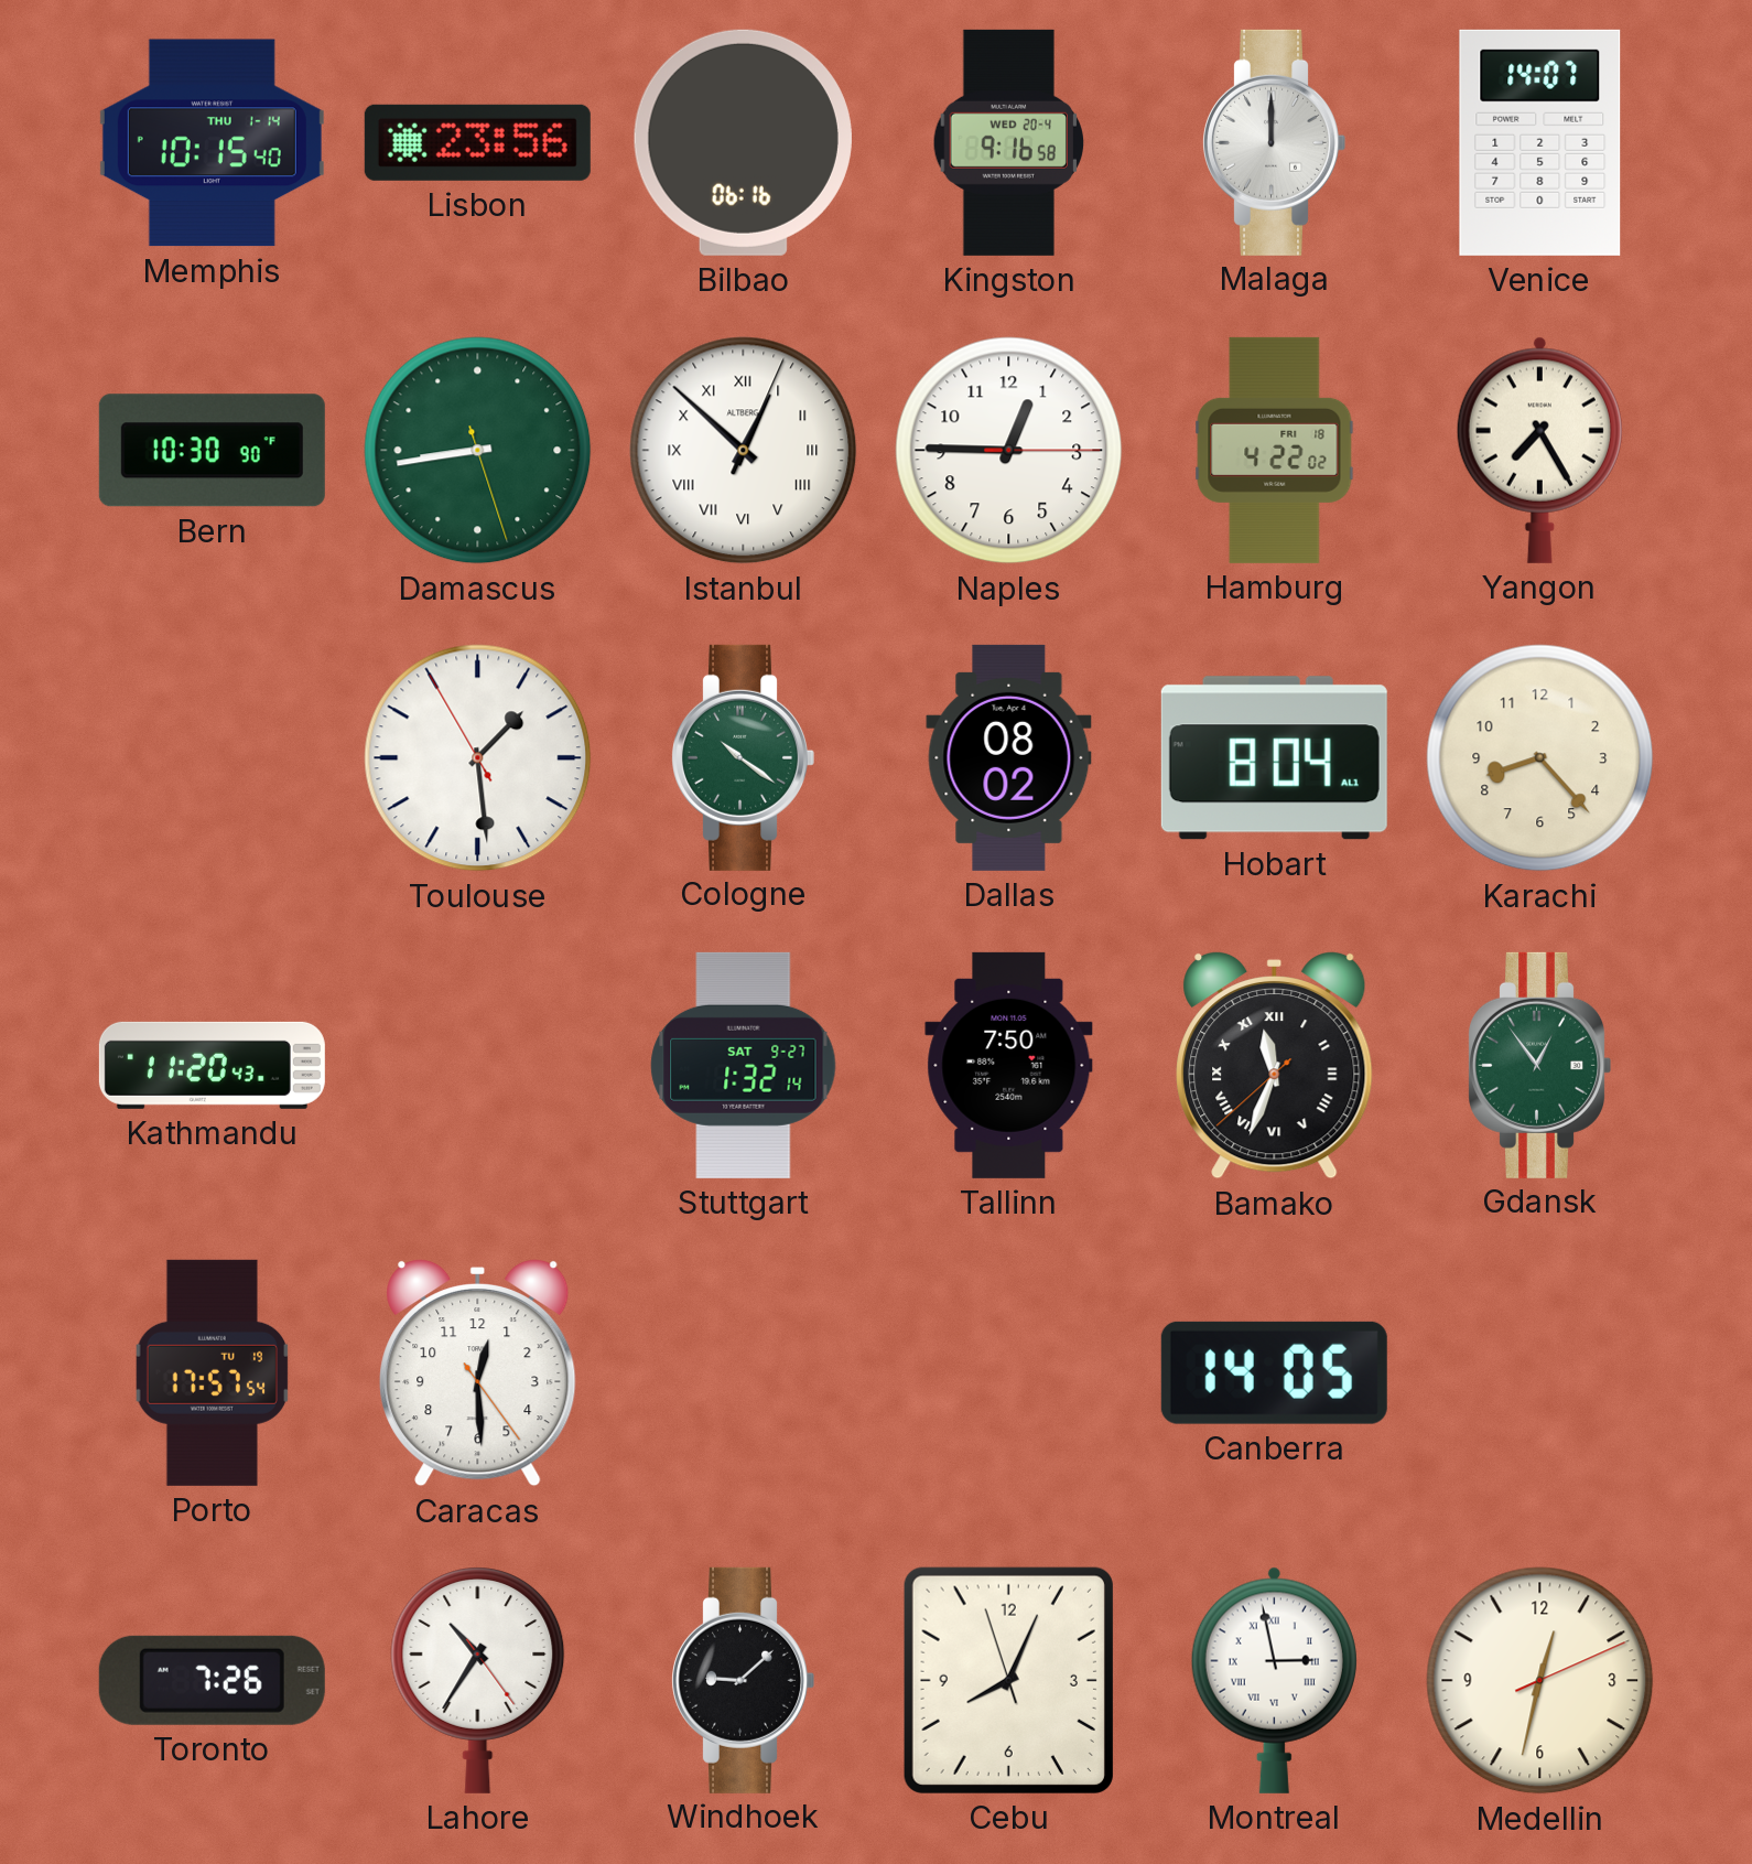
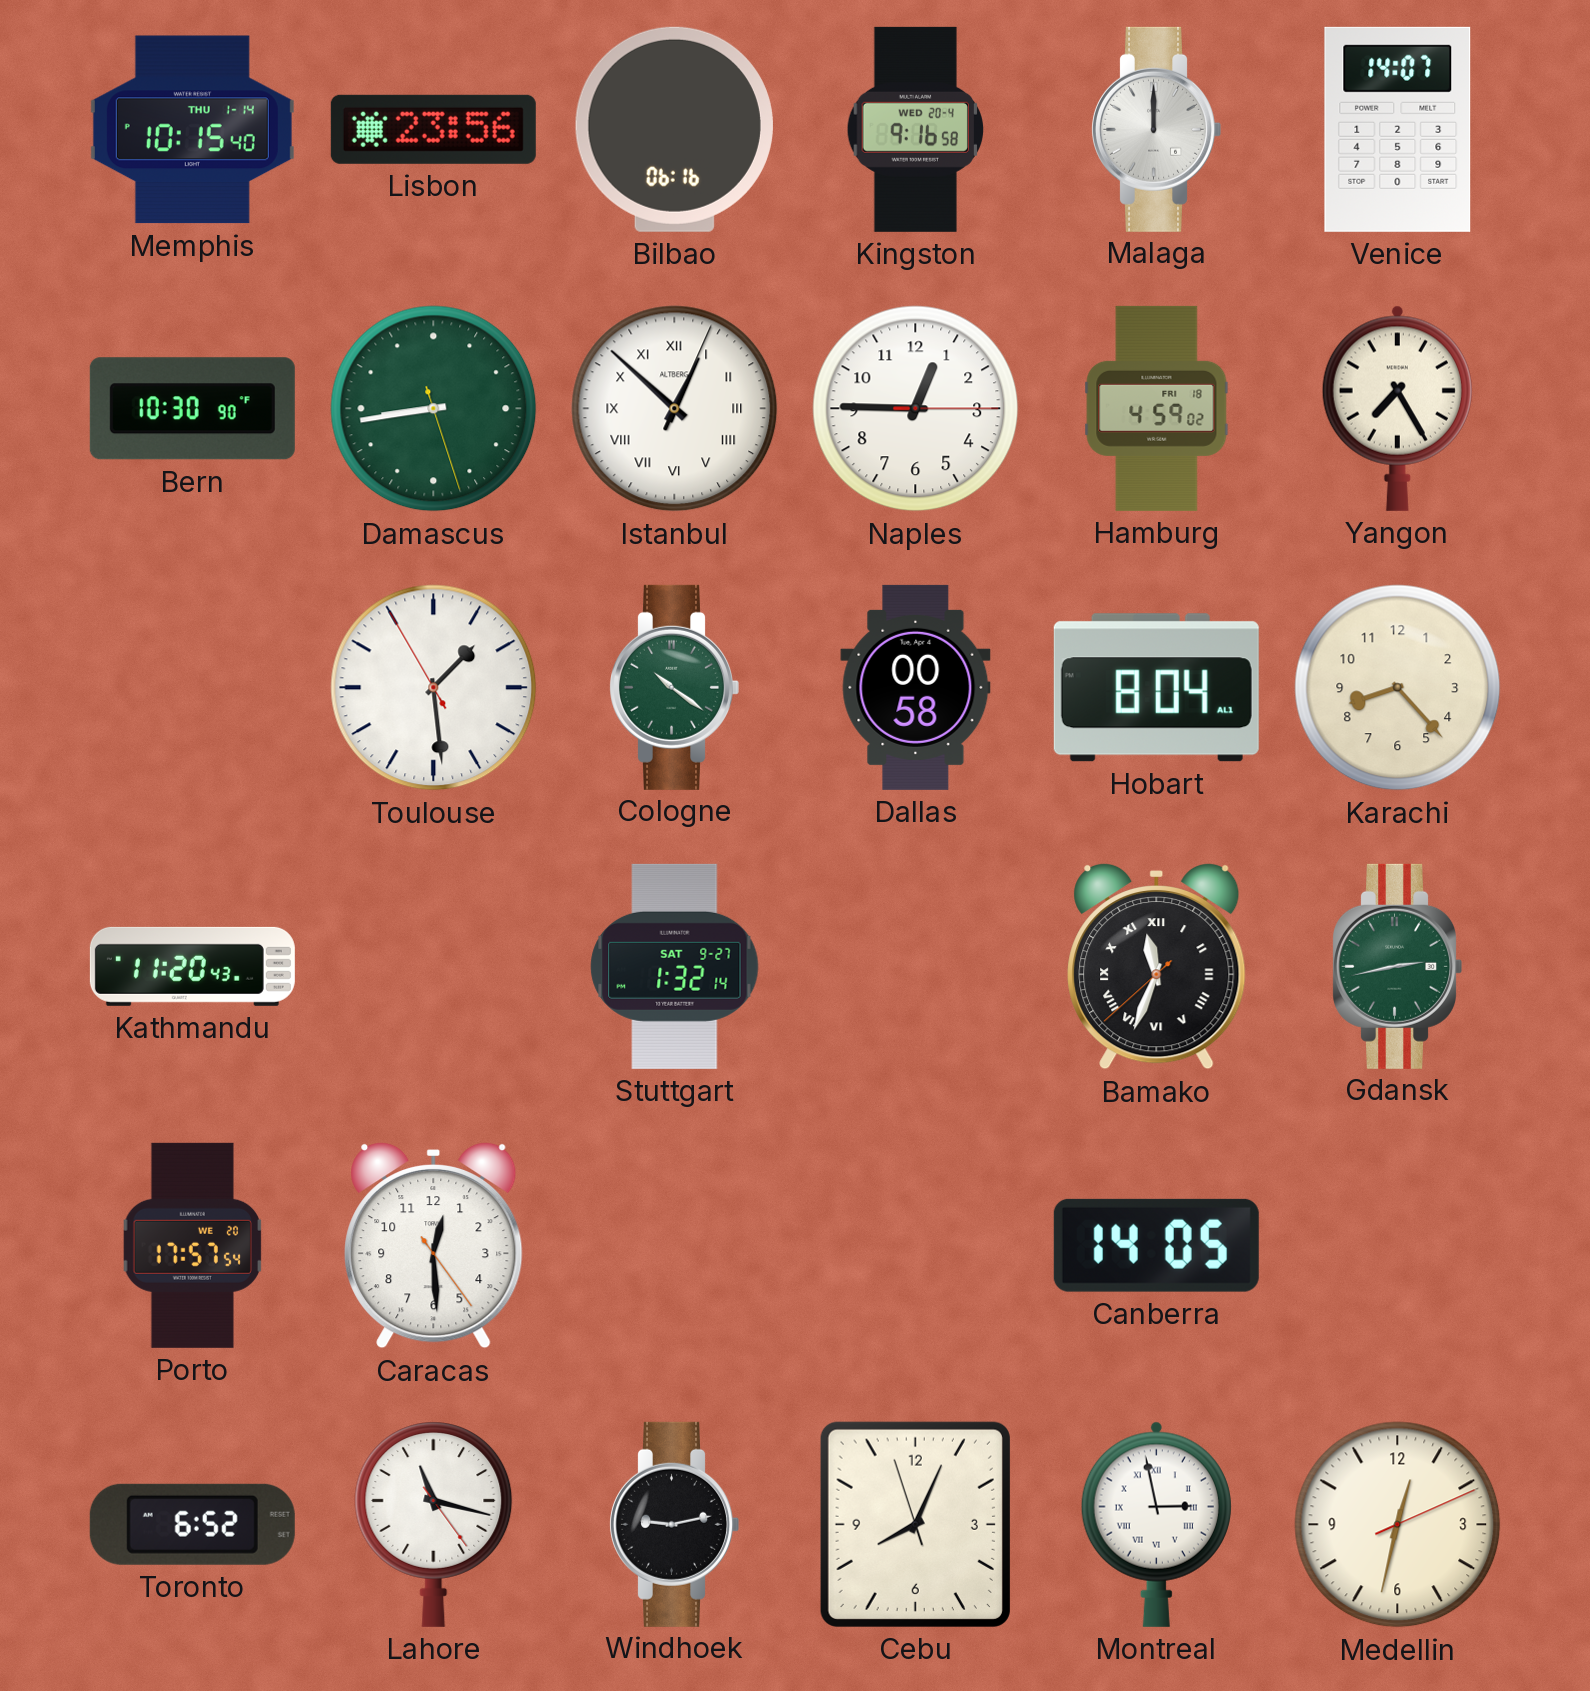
Hamburg: 4:22 -> 4:59
Dallas: 08:02 -> 00:58
Tallinn: 7:50 -> none
Gdansk: 12:54 -> 2:43
Porto date: TU 19 -> WE 20
Toronto: 7:26 -> 6:52
Lahore: 10:35 -> 11:17
Windhoek: 9:08 -> 9:13
